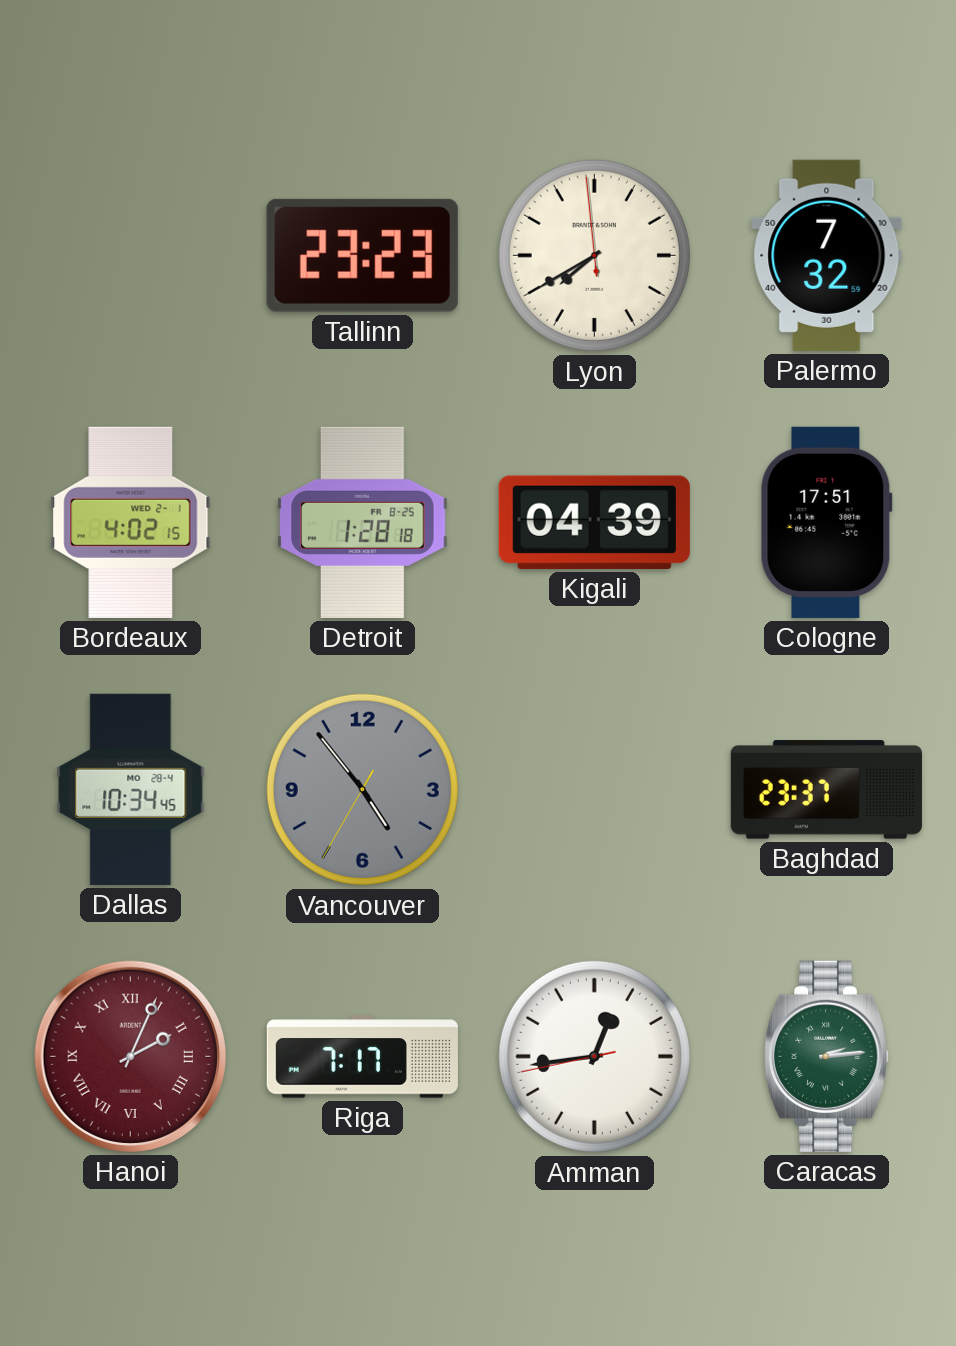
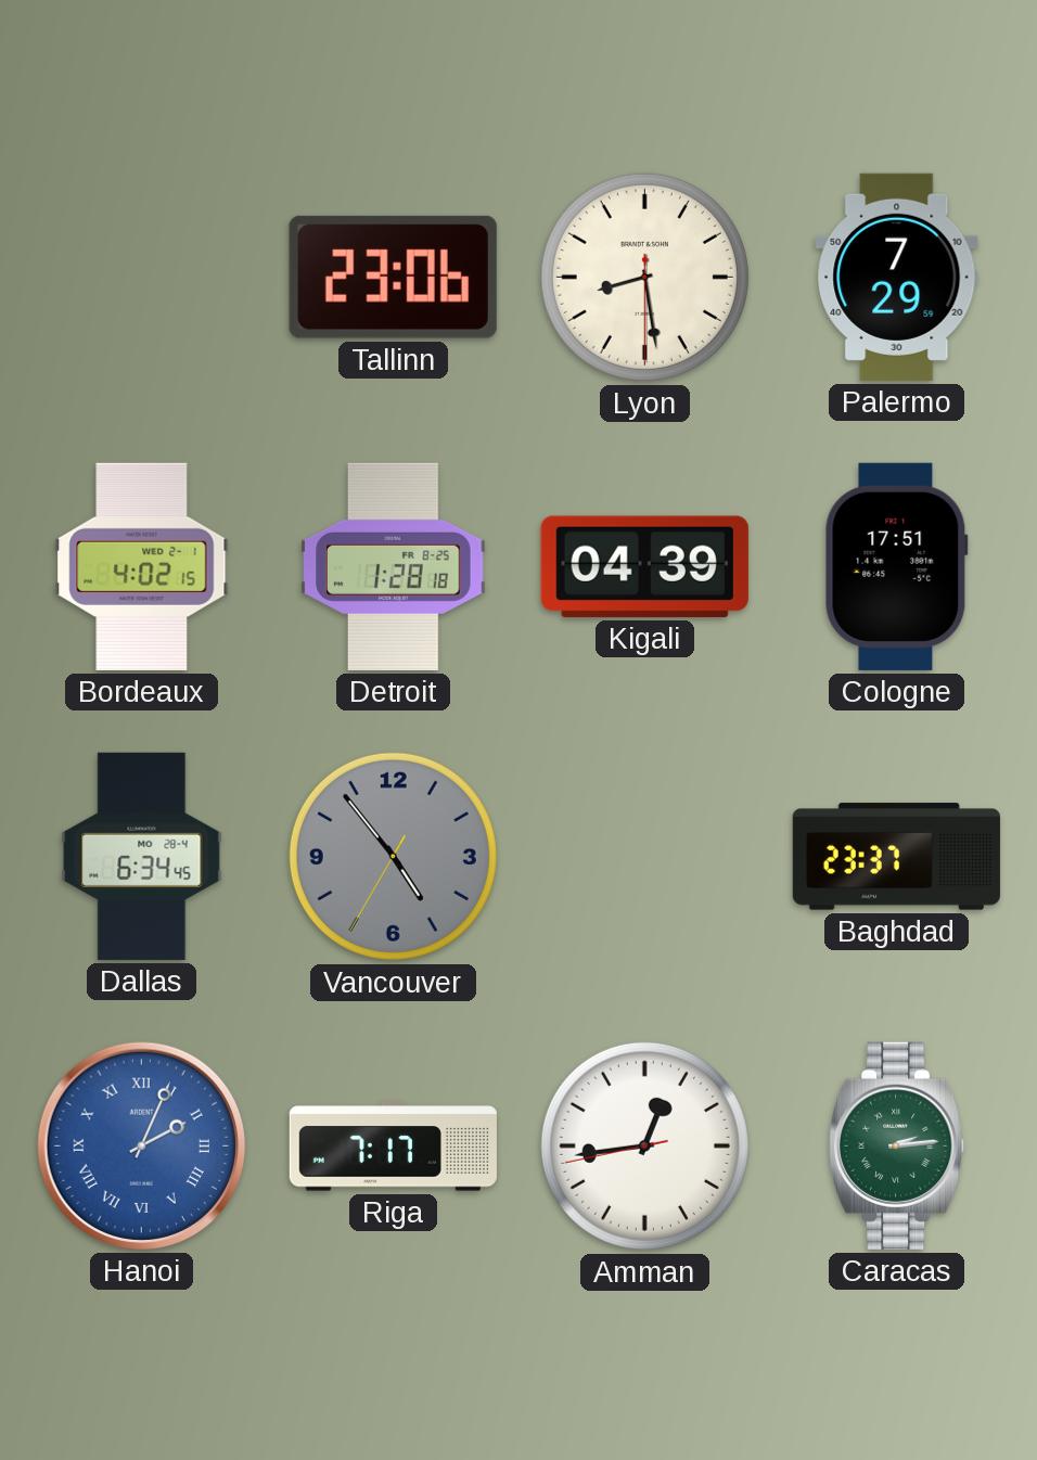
Tallinn: 23:23 -> 23:06
Lyon: 7:39 -> 8:28
Palermo: 7:32 -> 7:29
Dallas: 10:34 -> 6:34
Hanoi dial: burgundy -> blue
